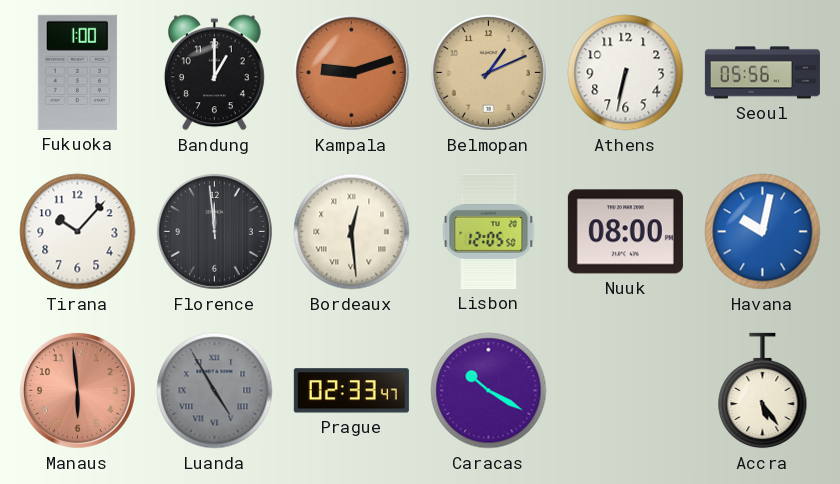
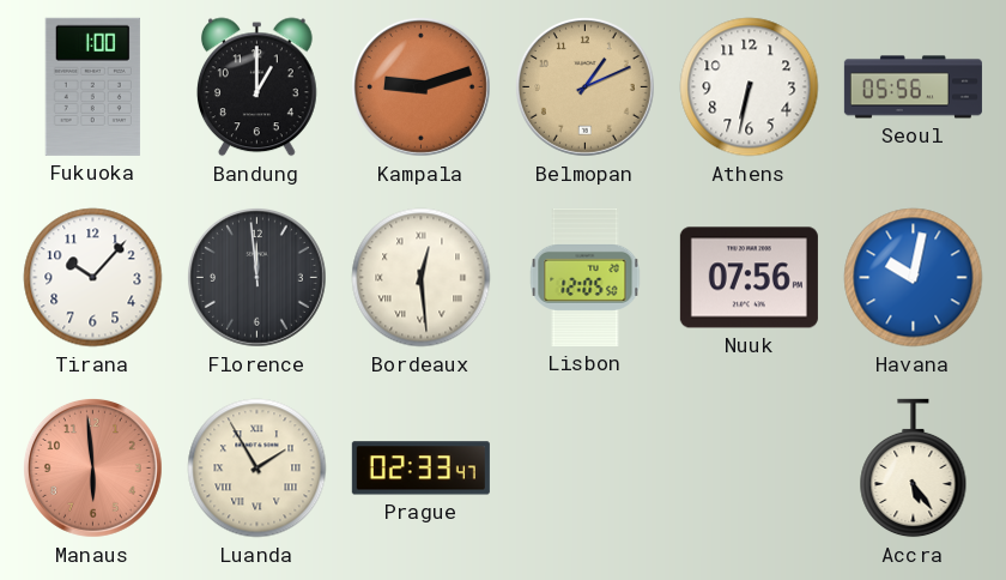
Nuuk: 08:00 -> 07:56
Luanda: 4:55 -> 1:55
Luanda dial: grey -> cream
Caracas: 10:20 -> none
